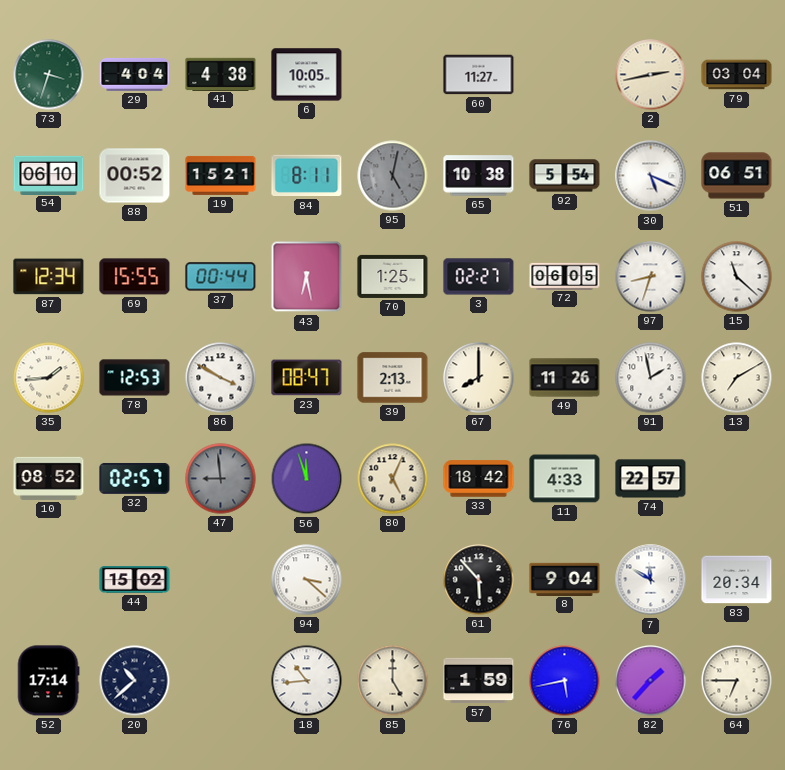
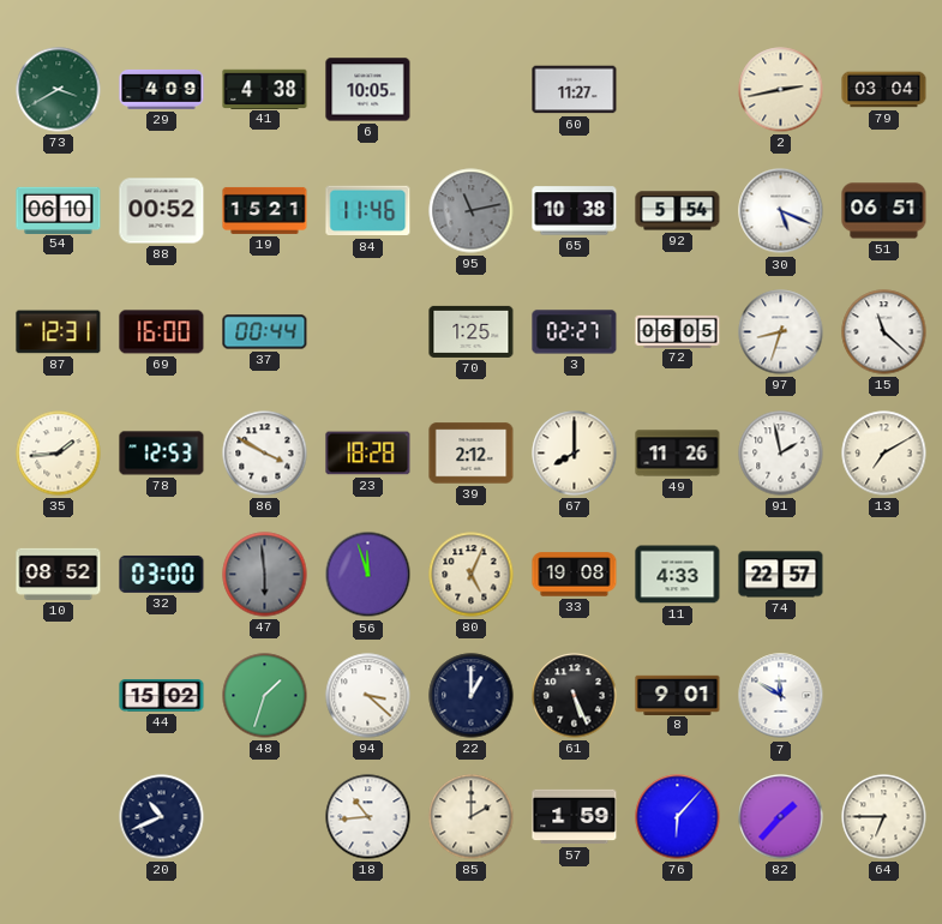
73: 3:33 -> 3:40
29: 4:04 -> 4:09
84: 8:11 -> 11:46
95: 5:02 -> 11:13
87: 12:34 -> 12:31
69: 15:55 -> 16:00
43: 6:28 -> none
23: 08:47 -> 18:28
39: 2:13 -> 2:12
32: 02:57 -> 03:00
47: 8:59 -> 5:59
33: 18:42 -> 19:08
48: none -> 1:33
22: none -> 1:00
61: 5:53 -> 5:26
8: 9:04 -> 9:01
83: 20:34 -> none
52: 17:14 -> none
20: 10:38 -> 10:41
85: 5:00 -> 2:00
76: 5:43 -> 6:07
